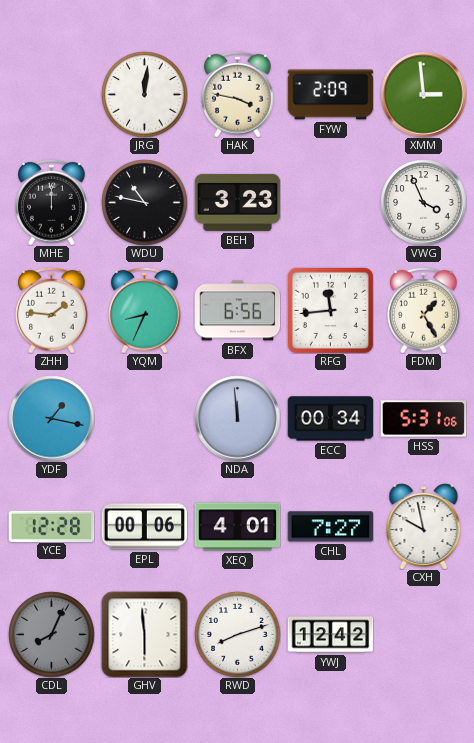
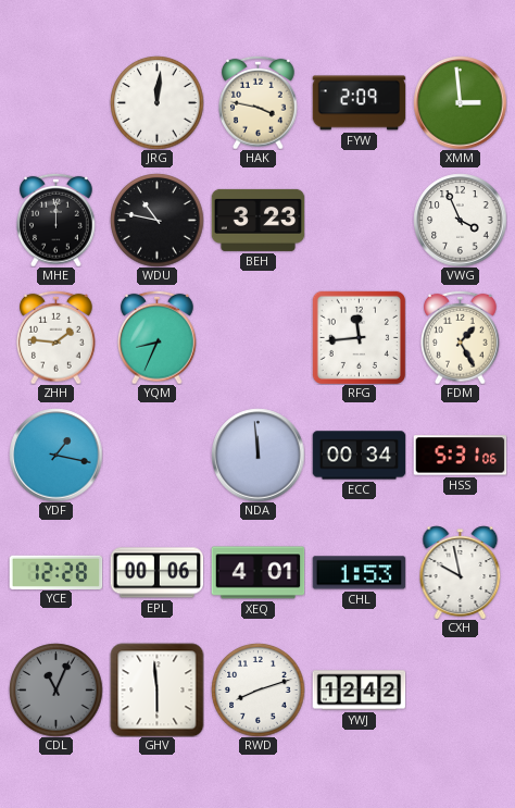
BFX: 6:56 -> none
CHL: 7:27 -> 1:53
CDL: 8:04 -> 11:04
